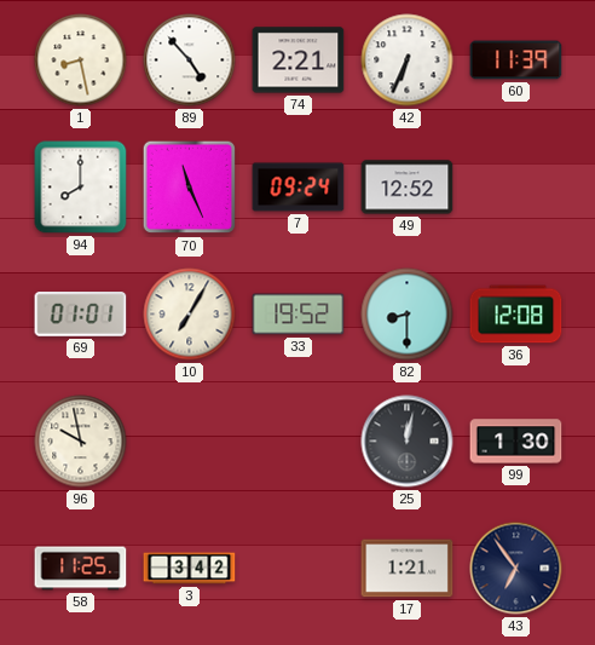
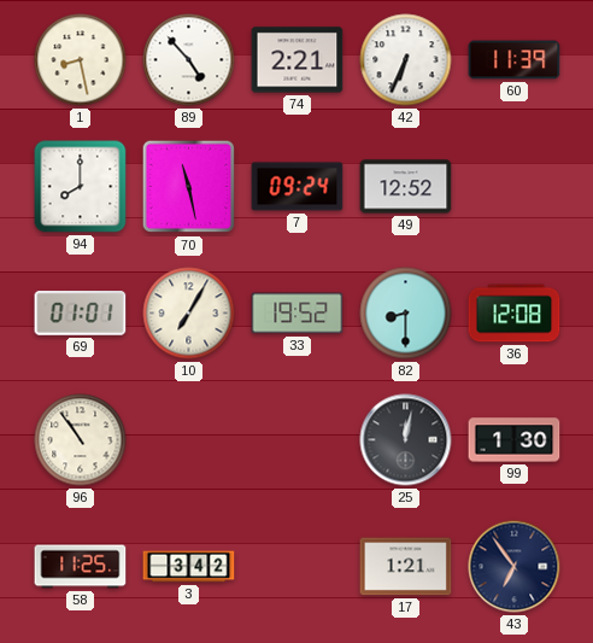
70: 11:26 -> 11:28
96: 9:58 -> 10:54
